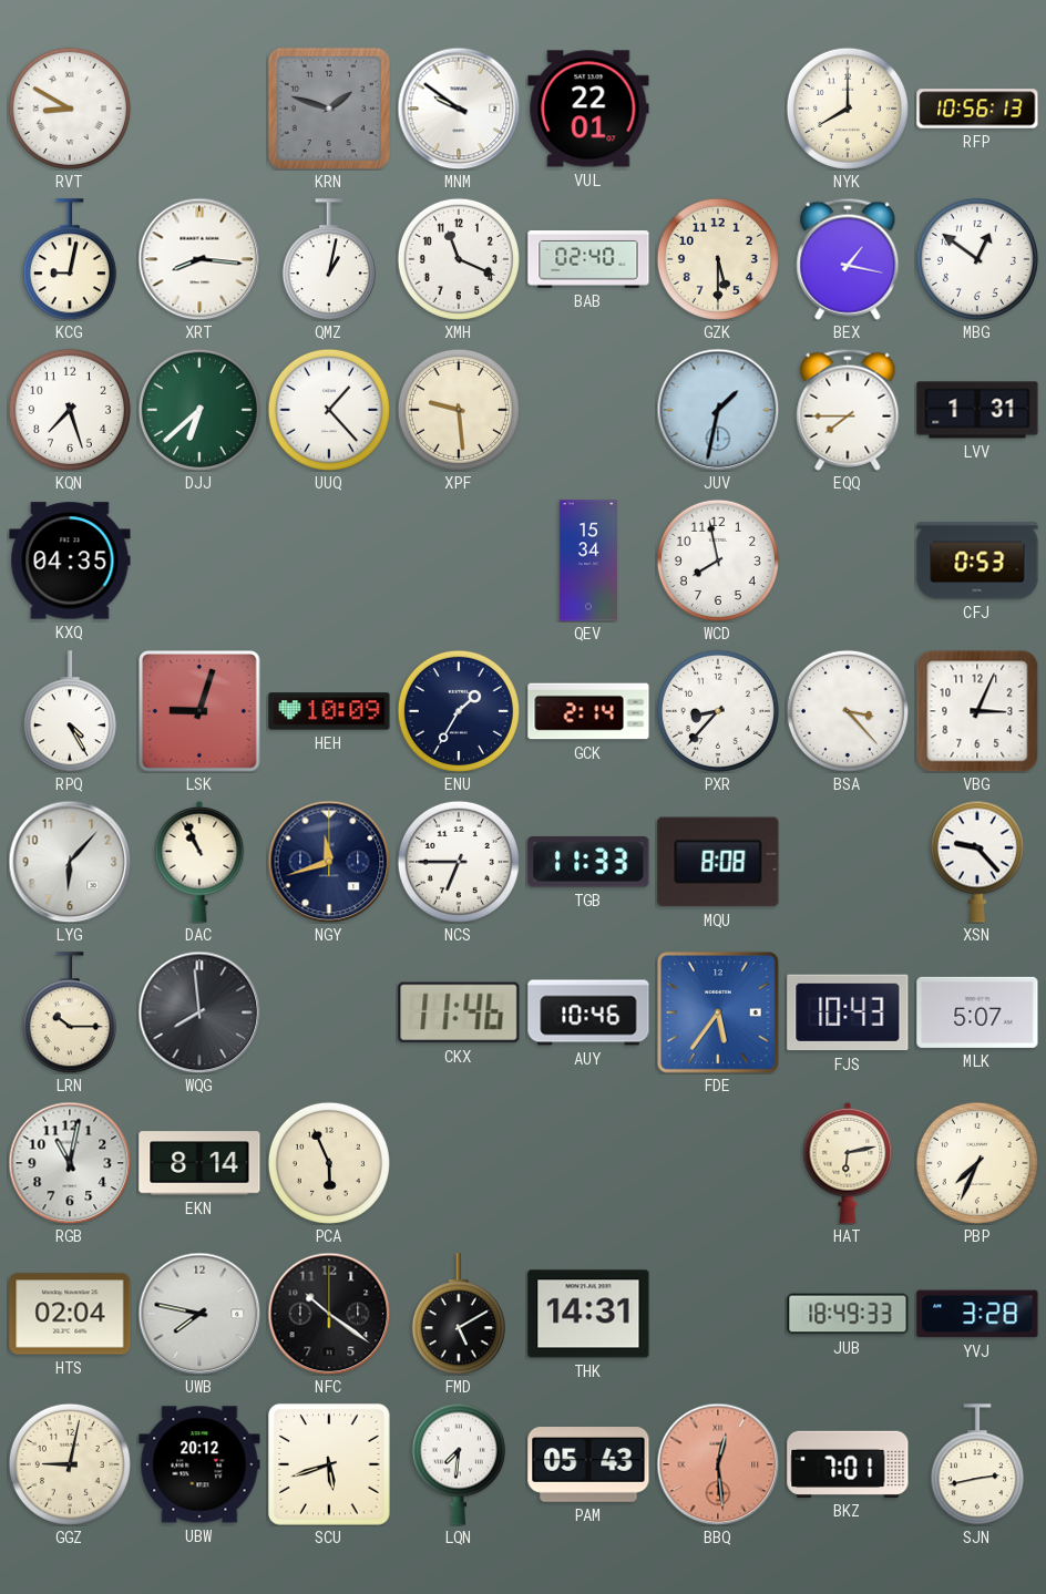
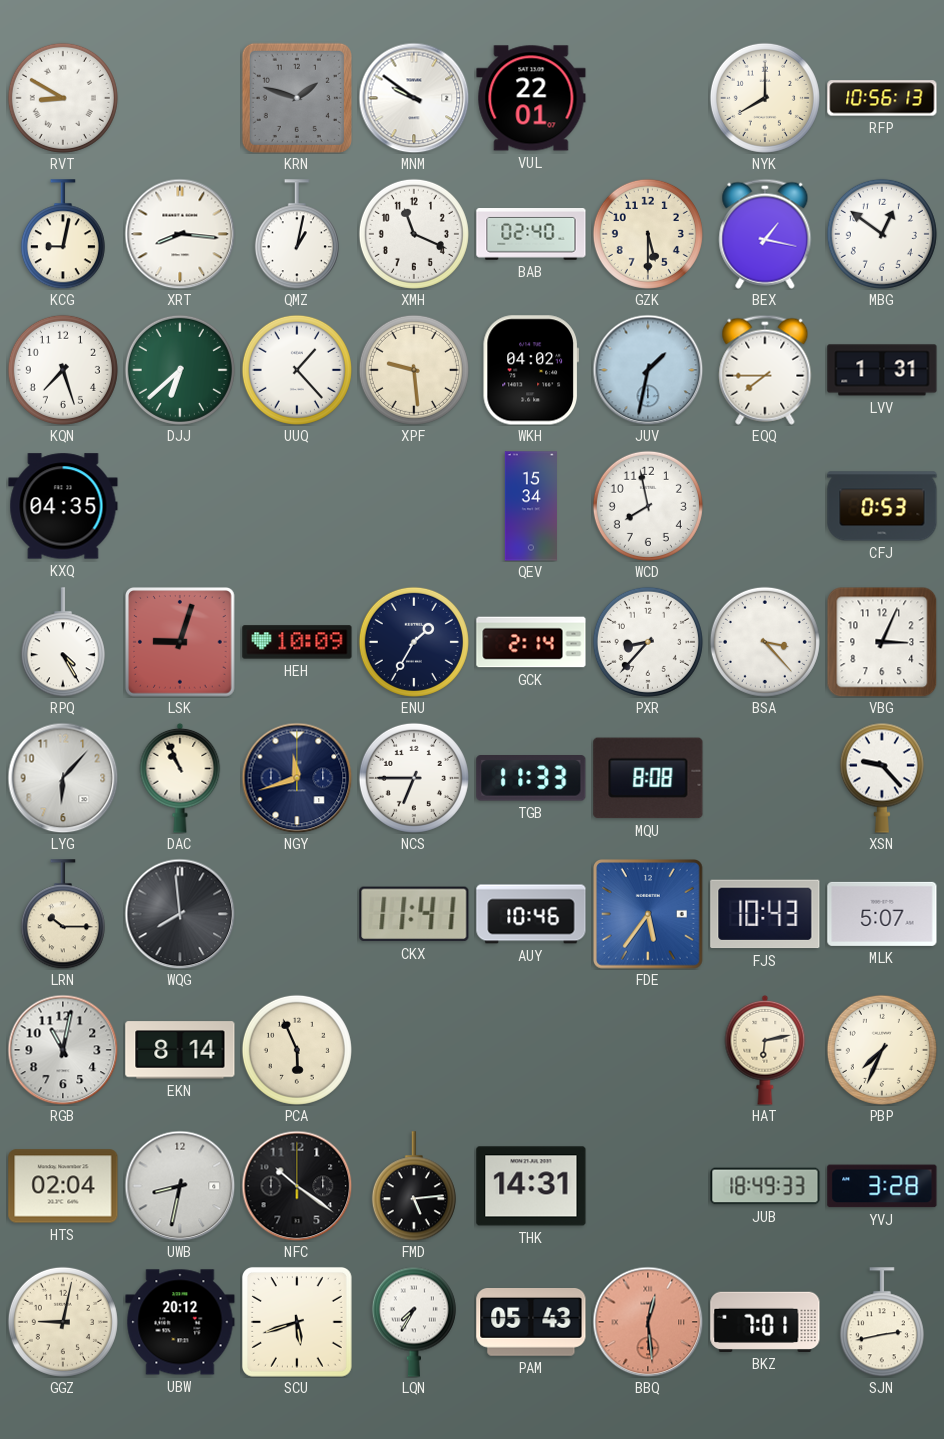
WKH: none -> 04:02
CKX: 11:46 -> 11:41
UWB: 7:47 -> 8:32
FMD: 5:10 -> 5:14
LQN: 7:31 -> 7:35
